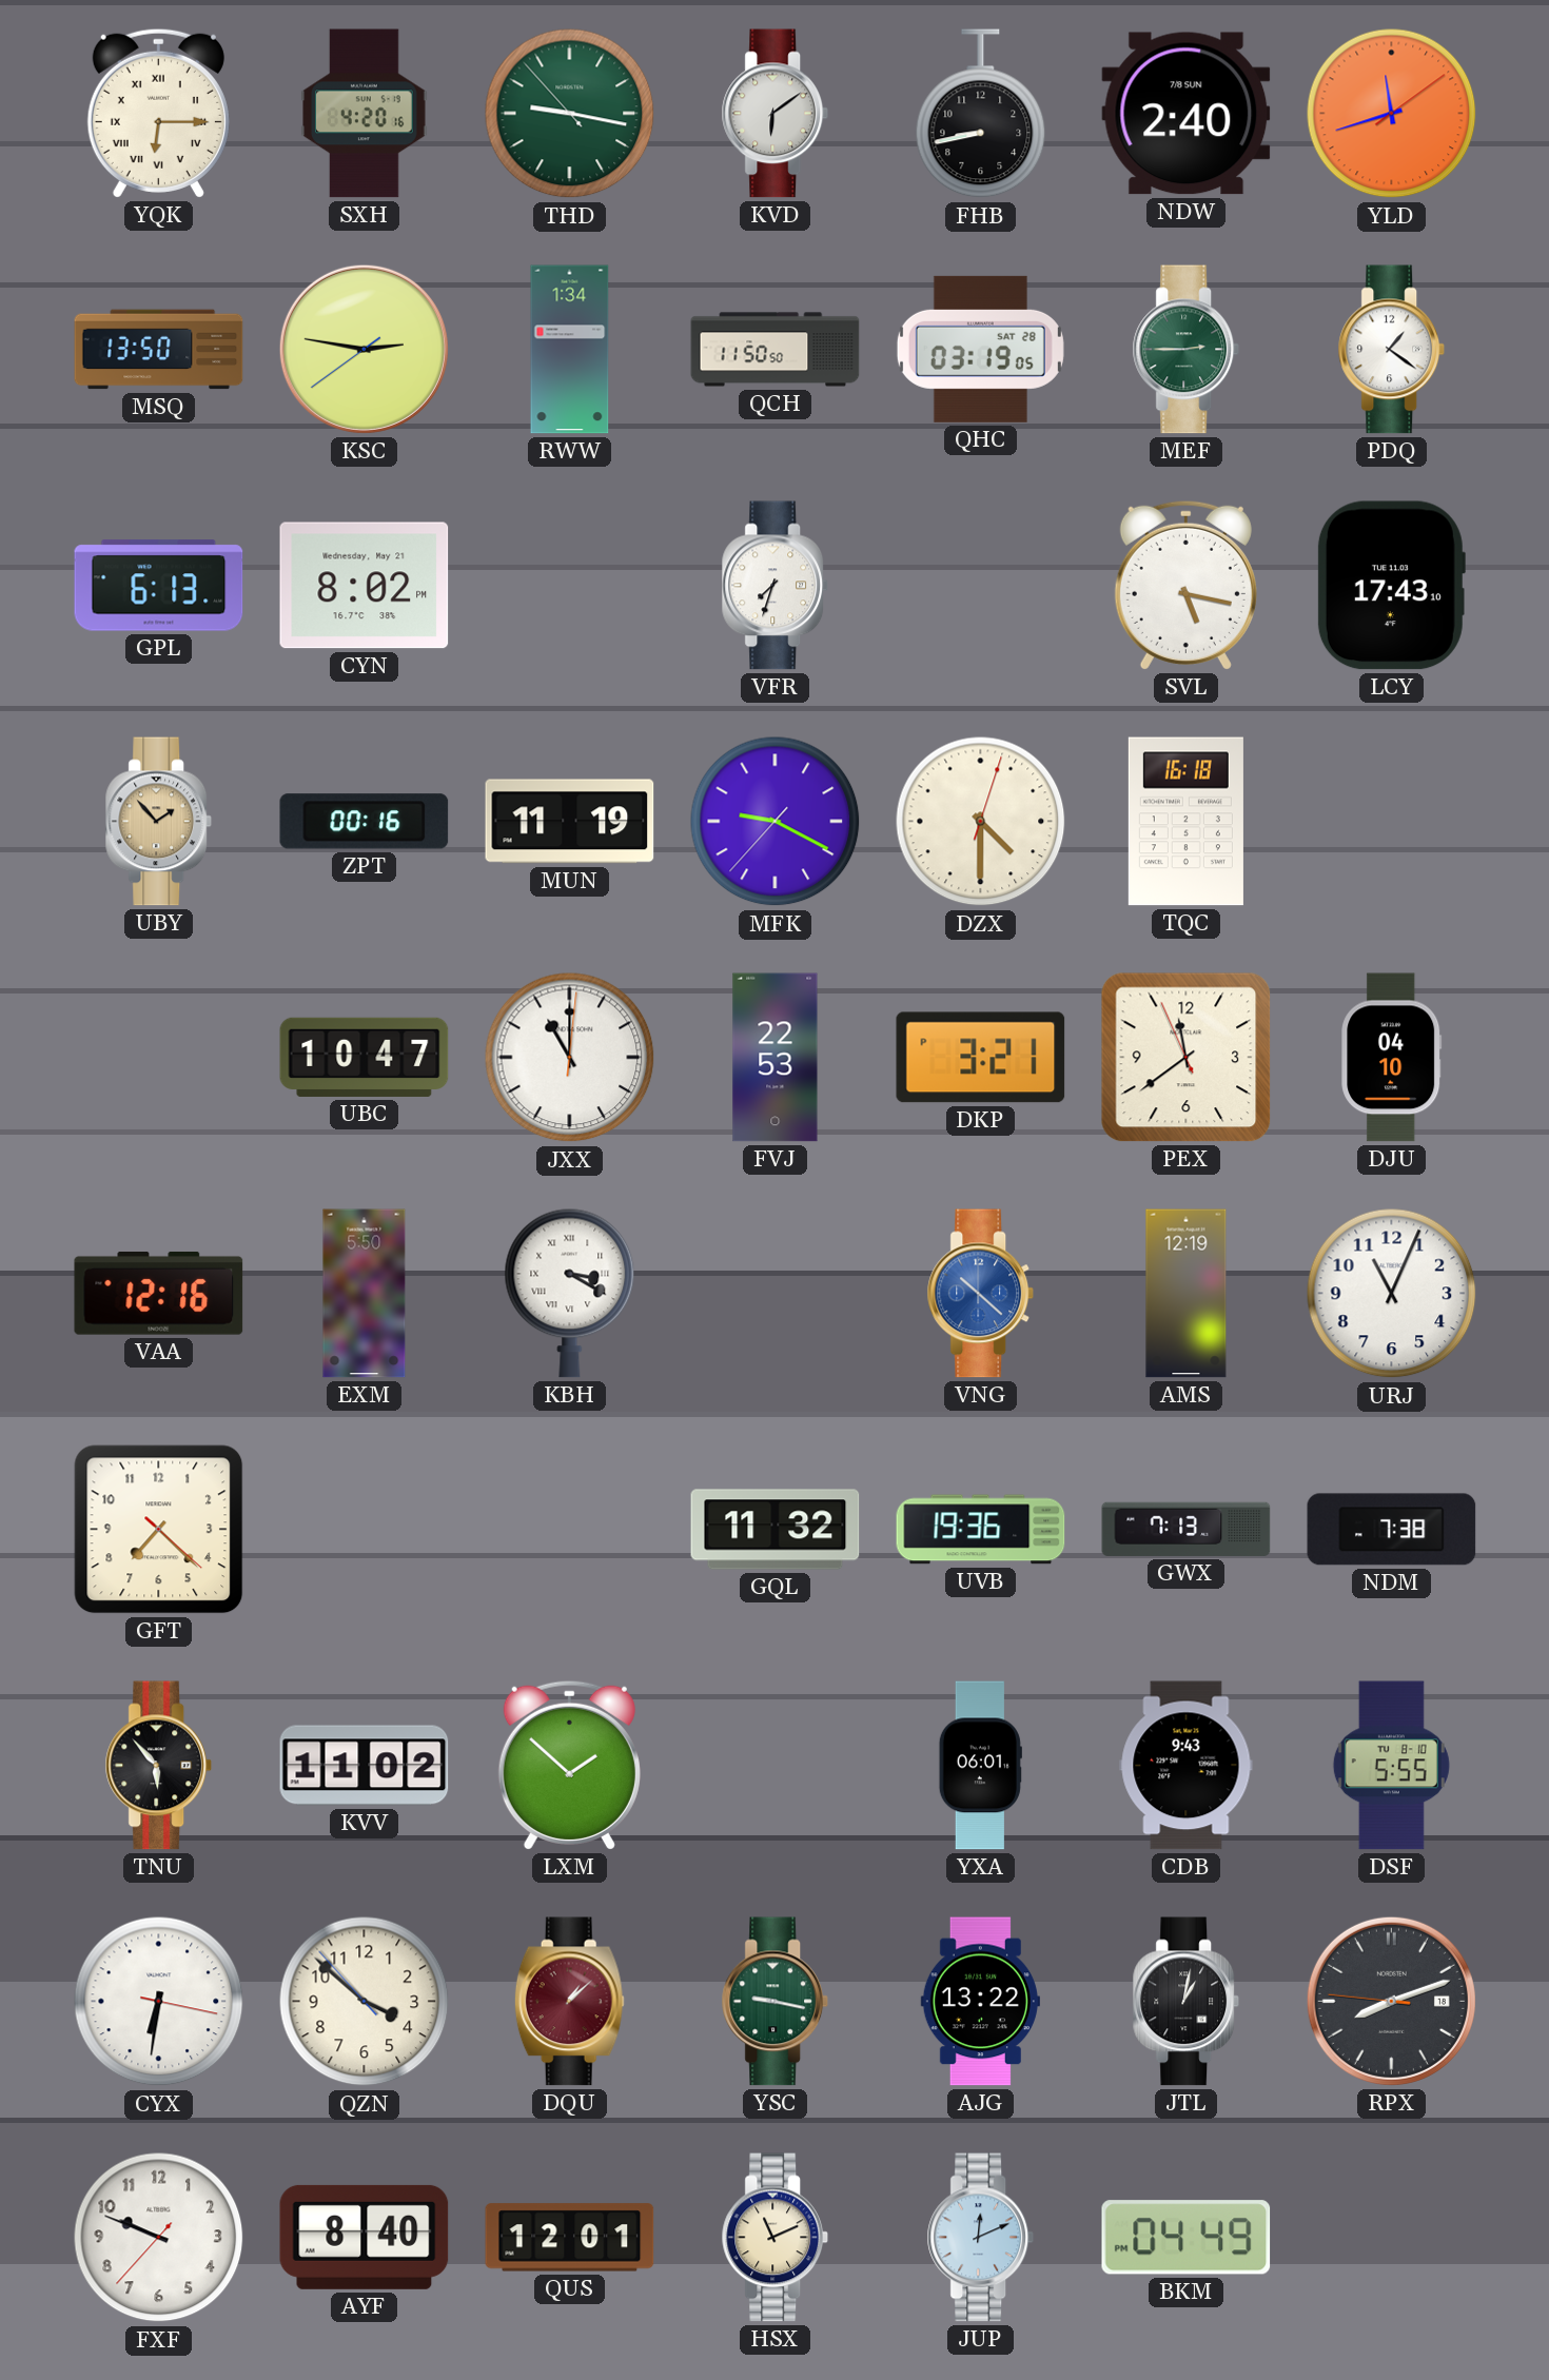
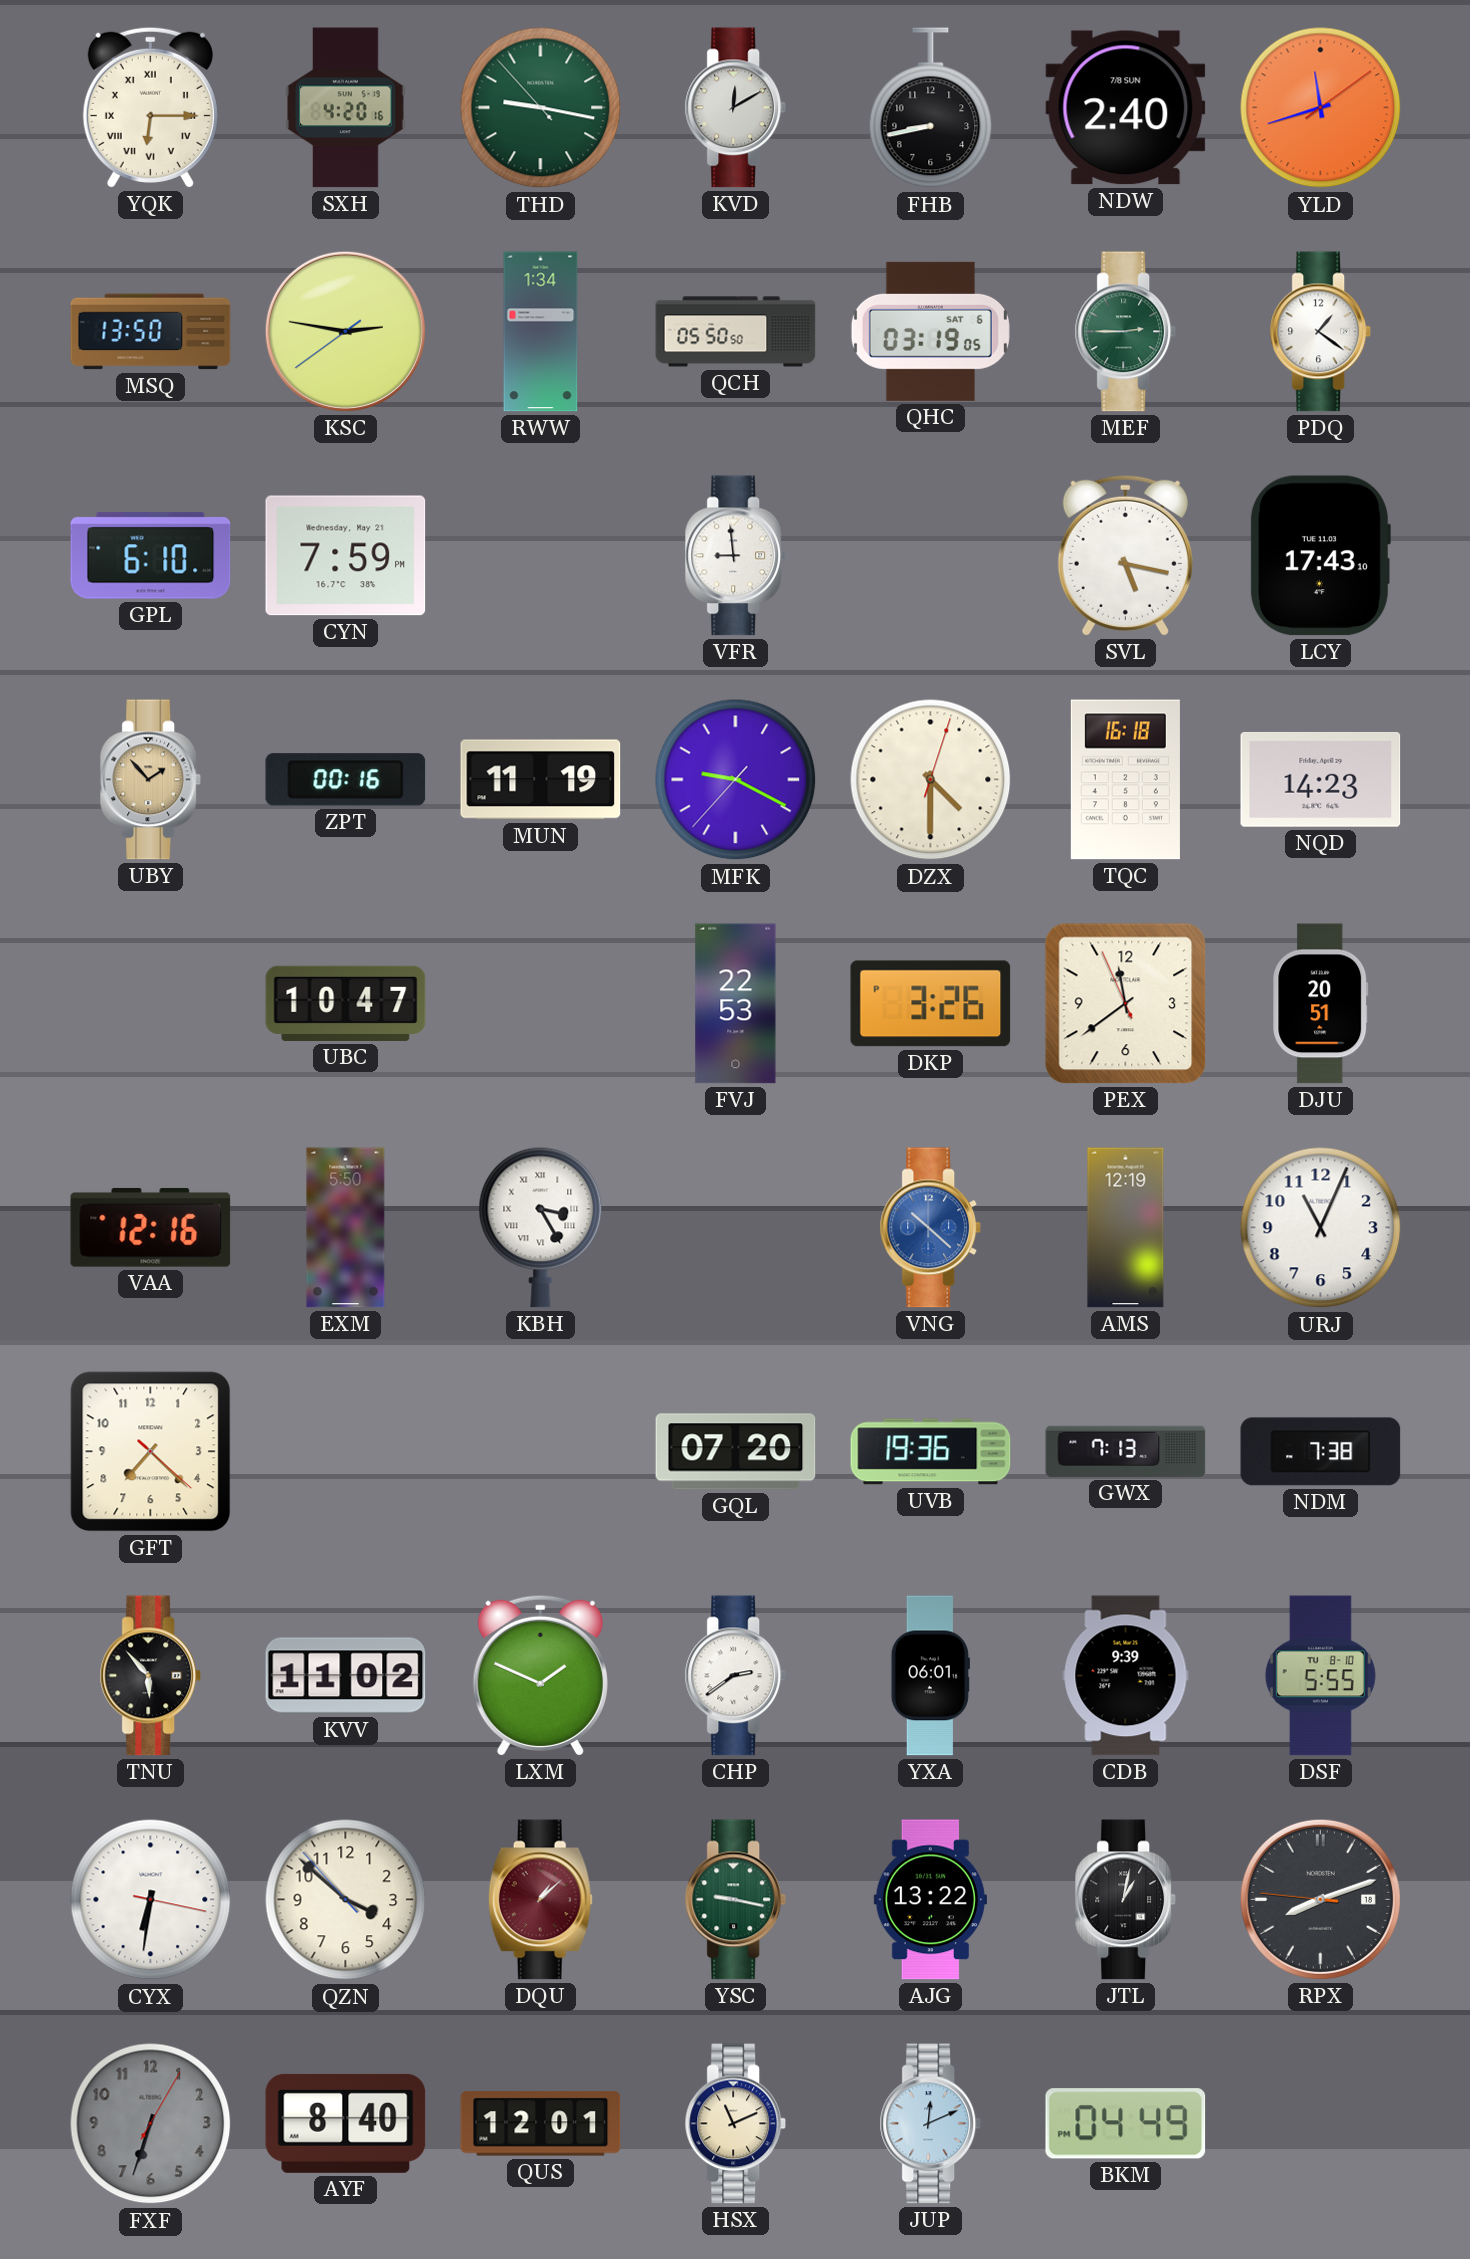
KVD: 6:09 -> 12:10
QCH: 11:50 -> 05:50
QHC date: SAT 28 -> SAT 6
GPL: 6:13 -> 6:10
CYN: 8:02 -> 7:59
VFR: 7:33 -> 8:59
NQD: none -> 14:23
JXX: 11:00 -> none
DKP: 3:21 -> 3:26
DJU: 04:10 -> 20:51
KBH: 3:20 -> 3:25
GQL: 11:32 -> 07:20
LXM: 1:52 -> 1:49
CHP: none -> 2:39
CDB: 9:43 -> 9:39
FXF: 9:48 -> 6:33
FXF dial: white -> grey
